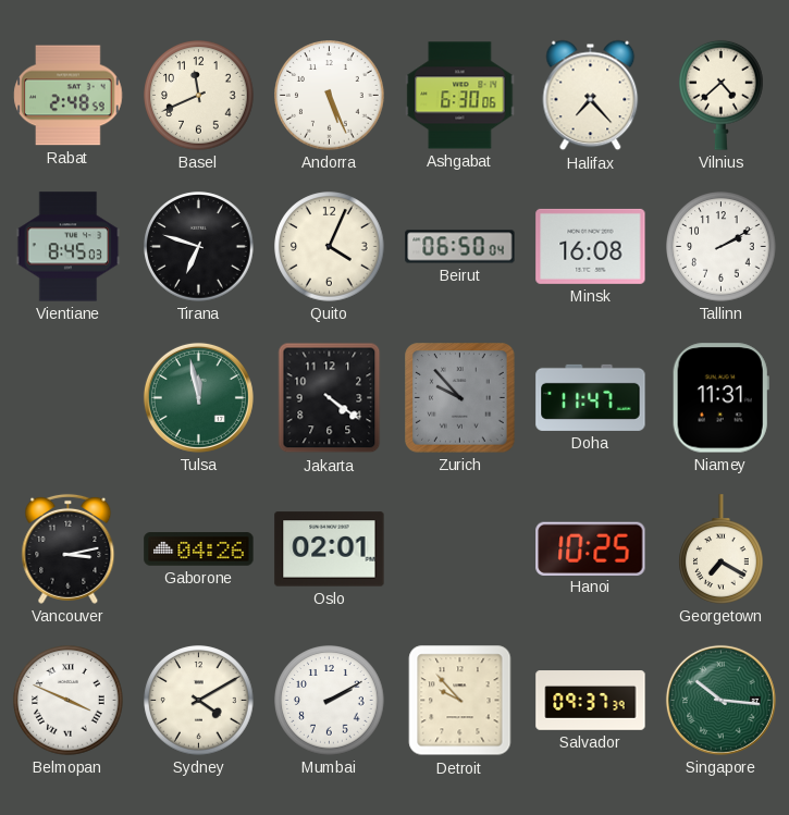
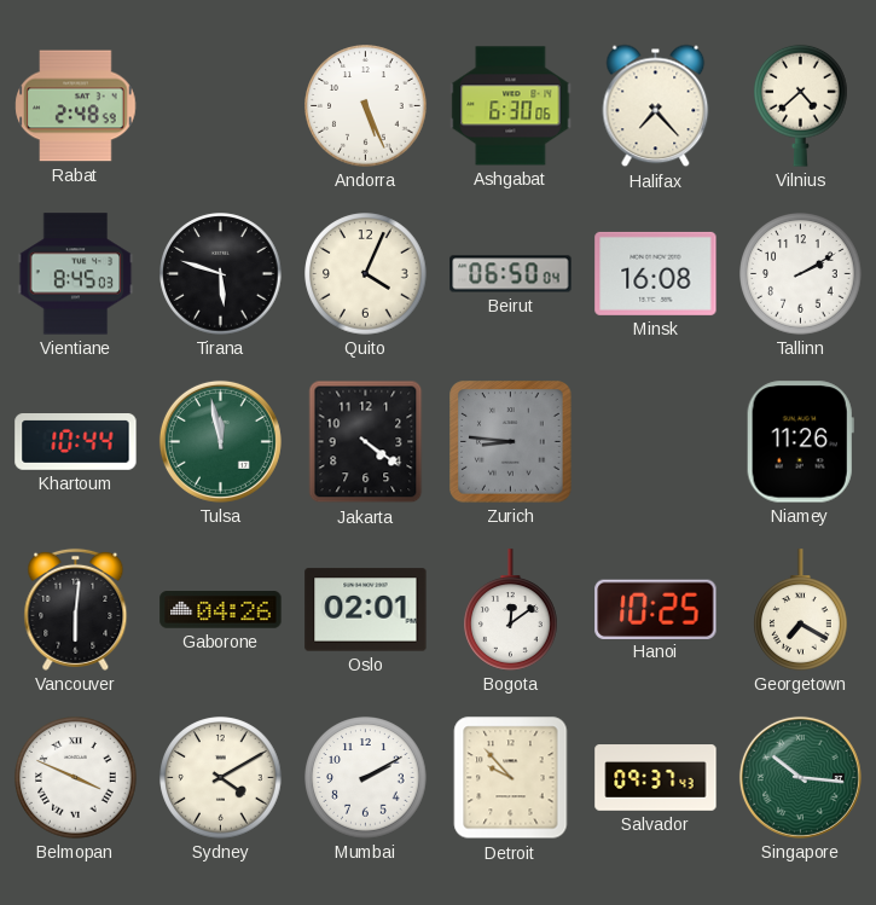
Basel: 11:41 -> none
Tirana: 6:48 -> 5:48
Khartoum: none -> 10:44
Zurich: 9:53 -> 8:46
Doha: 11:47 -> none
Niamey: 11:31 -> 11:26
Vancouver: 3:13 -> 6:01
Bogota: none -> 12:09
Salvador: 09:37:39 -> 09:37:43
